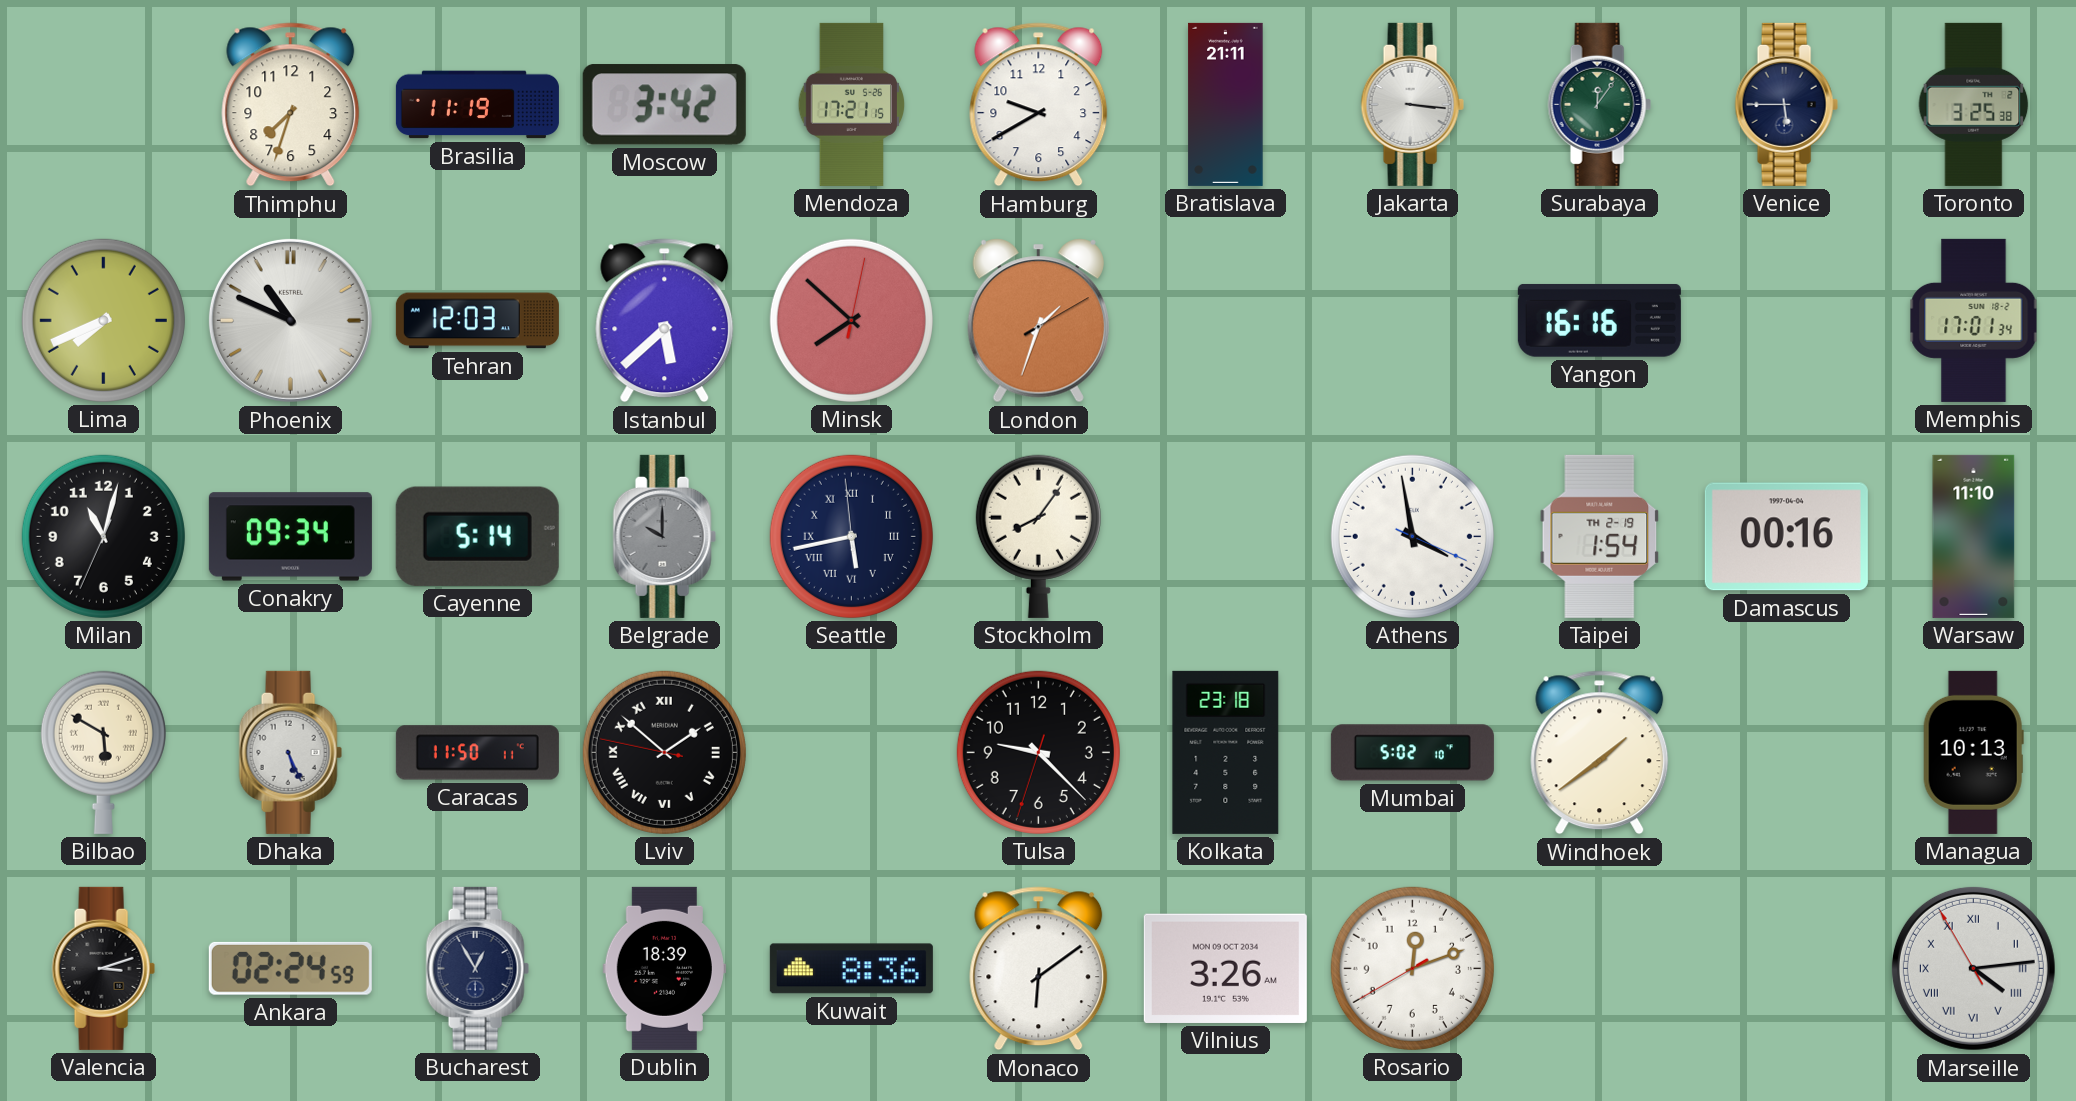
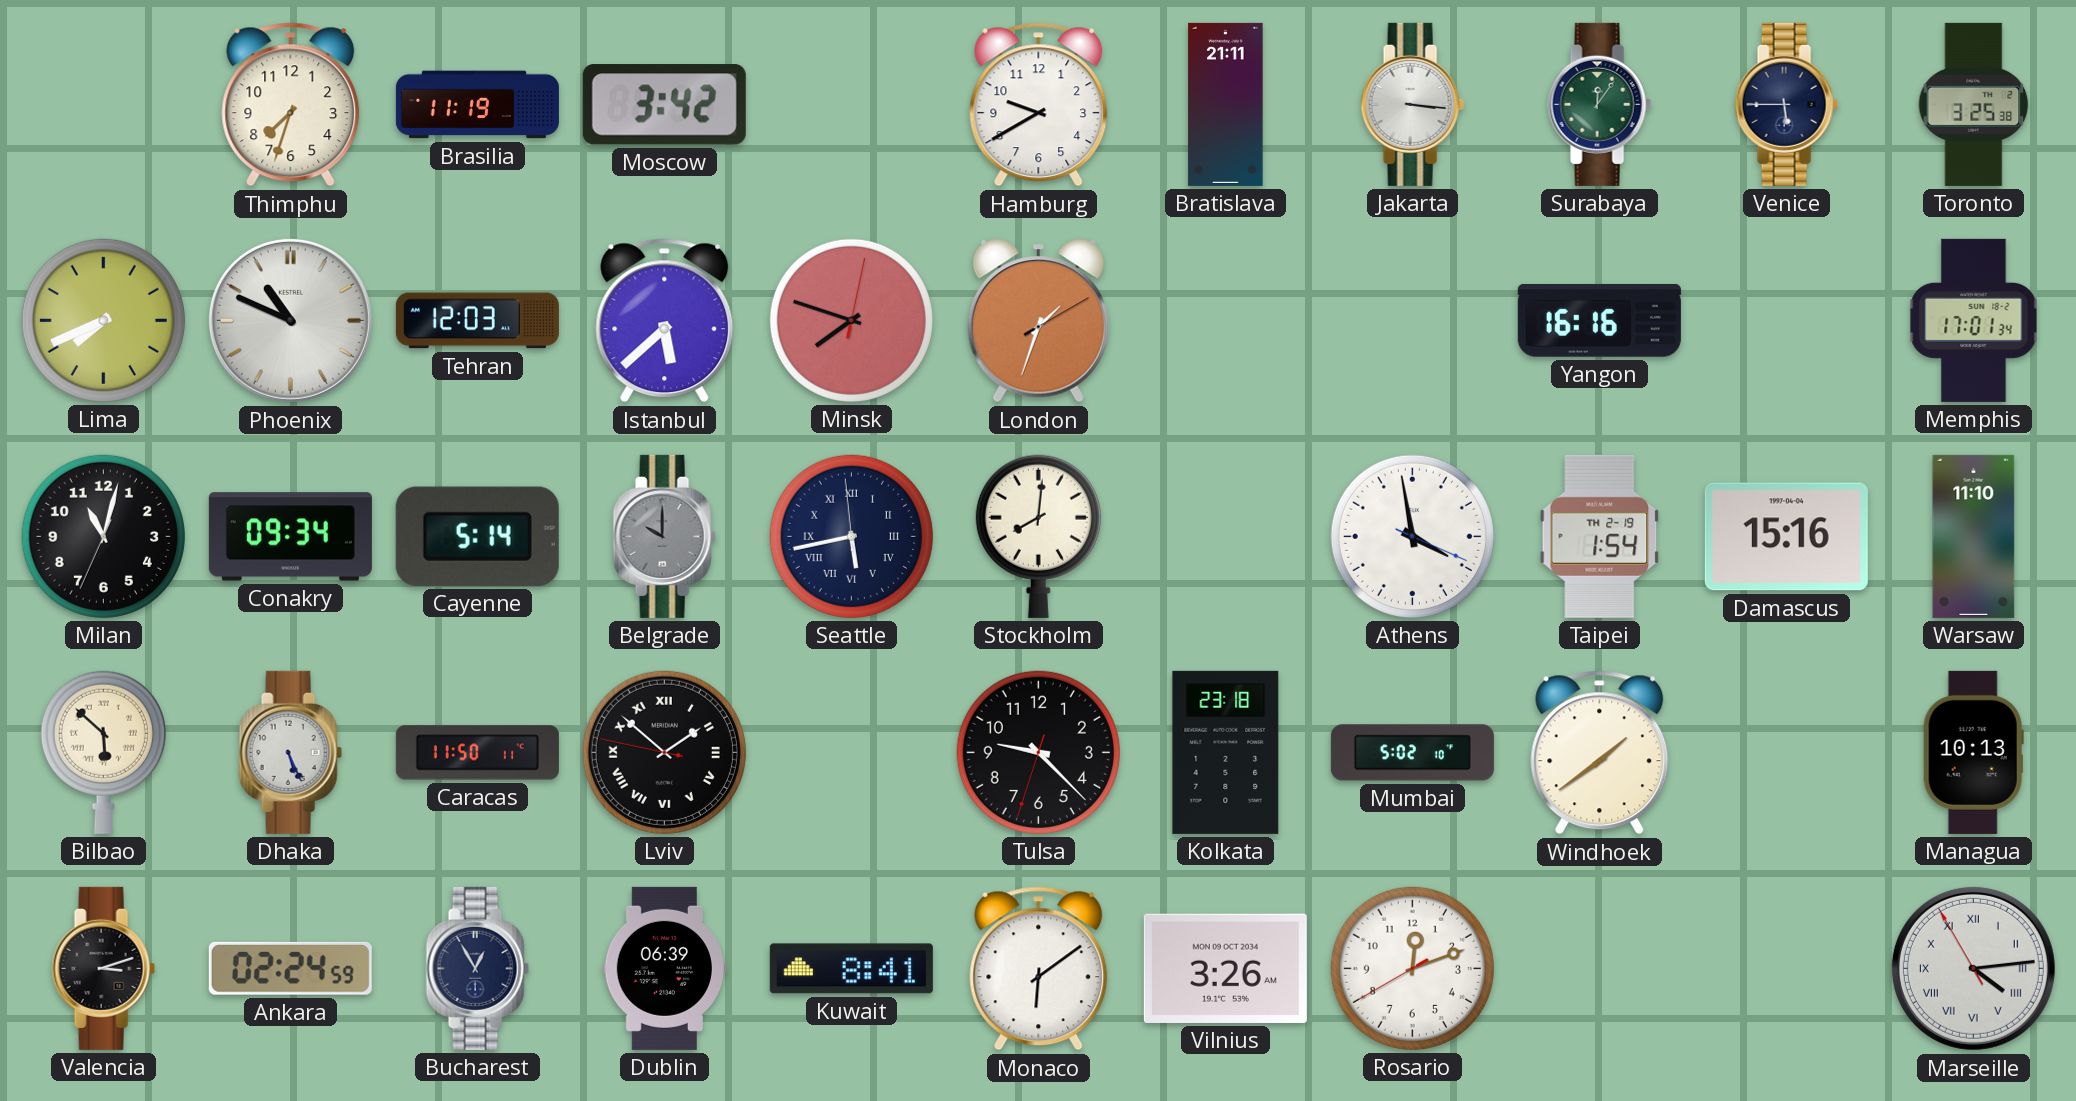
Mendoza: 17:21 -> none
Minsk: 7:52 -> 7:48
Stockholm: 8:06 -> 8:01
Damascus: 00:16 -> 15:16
Bilbao: 5:50 -> 5:52
Dublin: 18:39 -> 06:39
Kuwait: 8:36 -> 8:41
